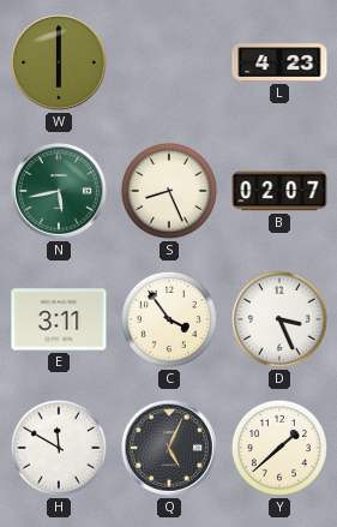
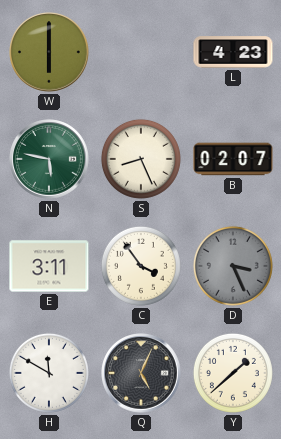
N: 5:43 -> 5:47
D dial: white -> grey
